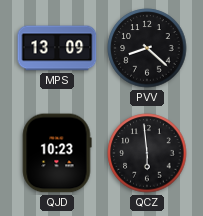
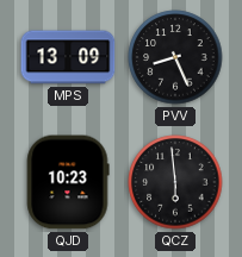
PVV: 8:22 -> 8:26
